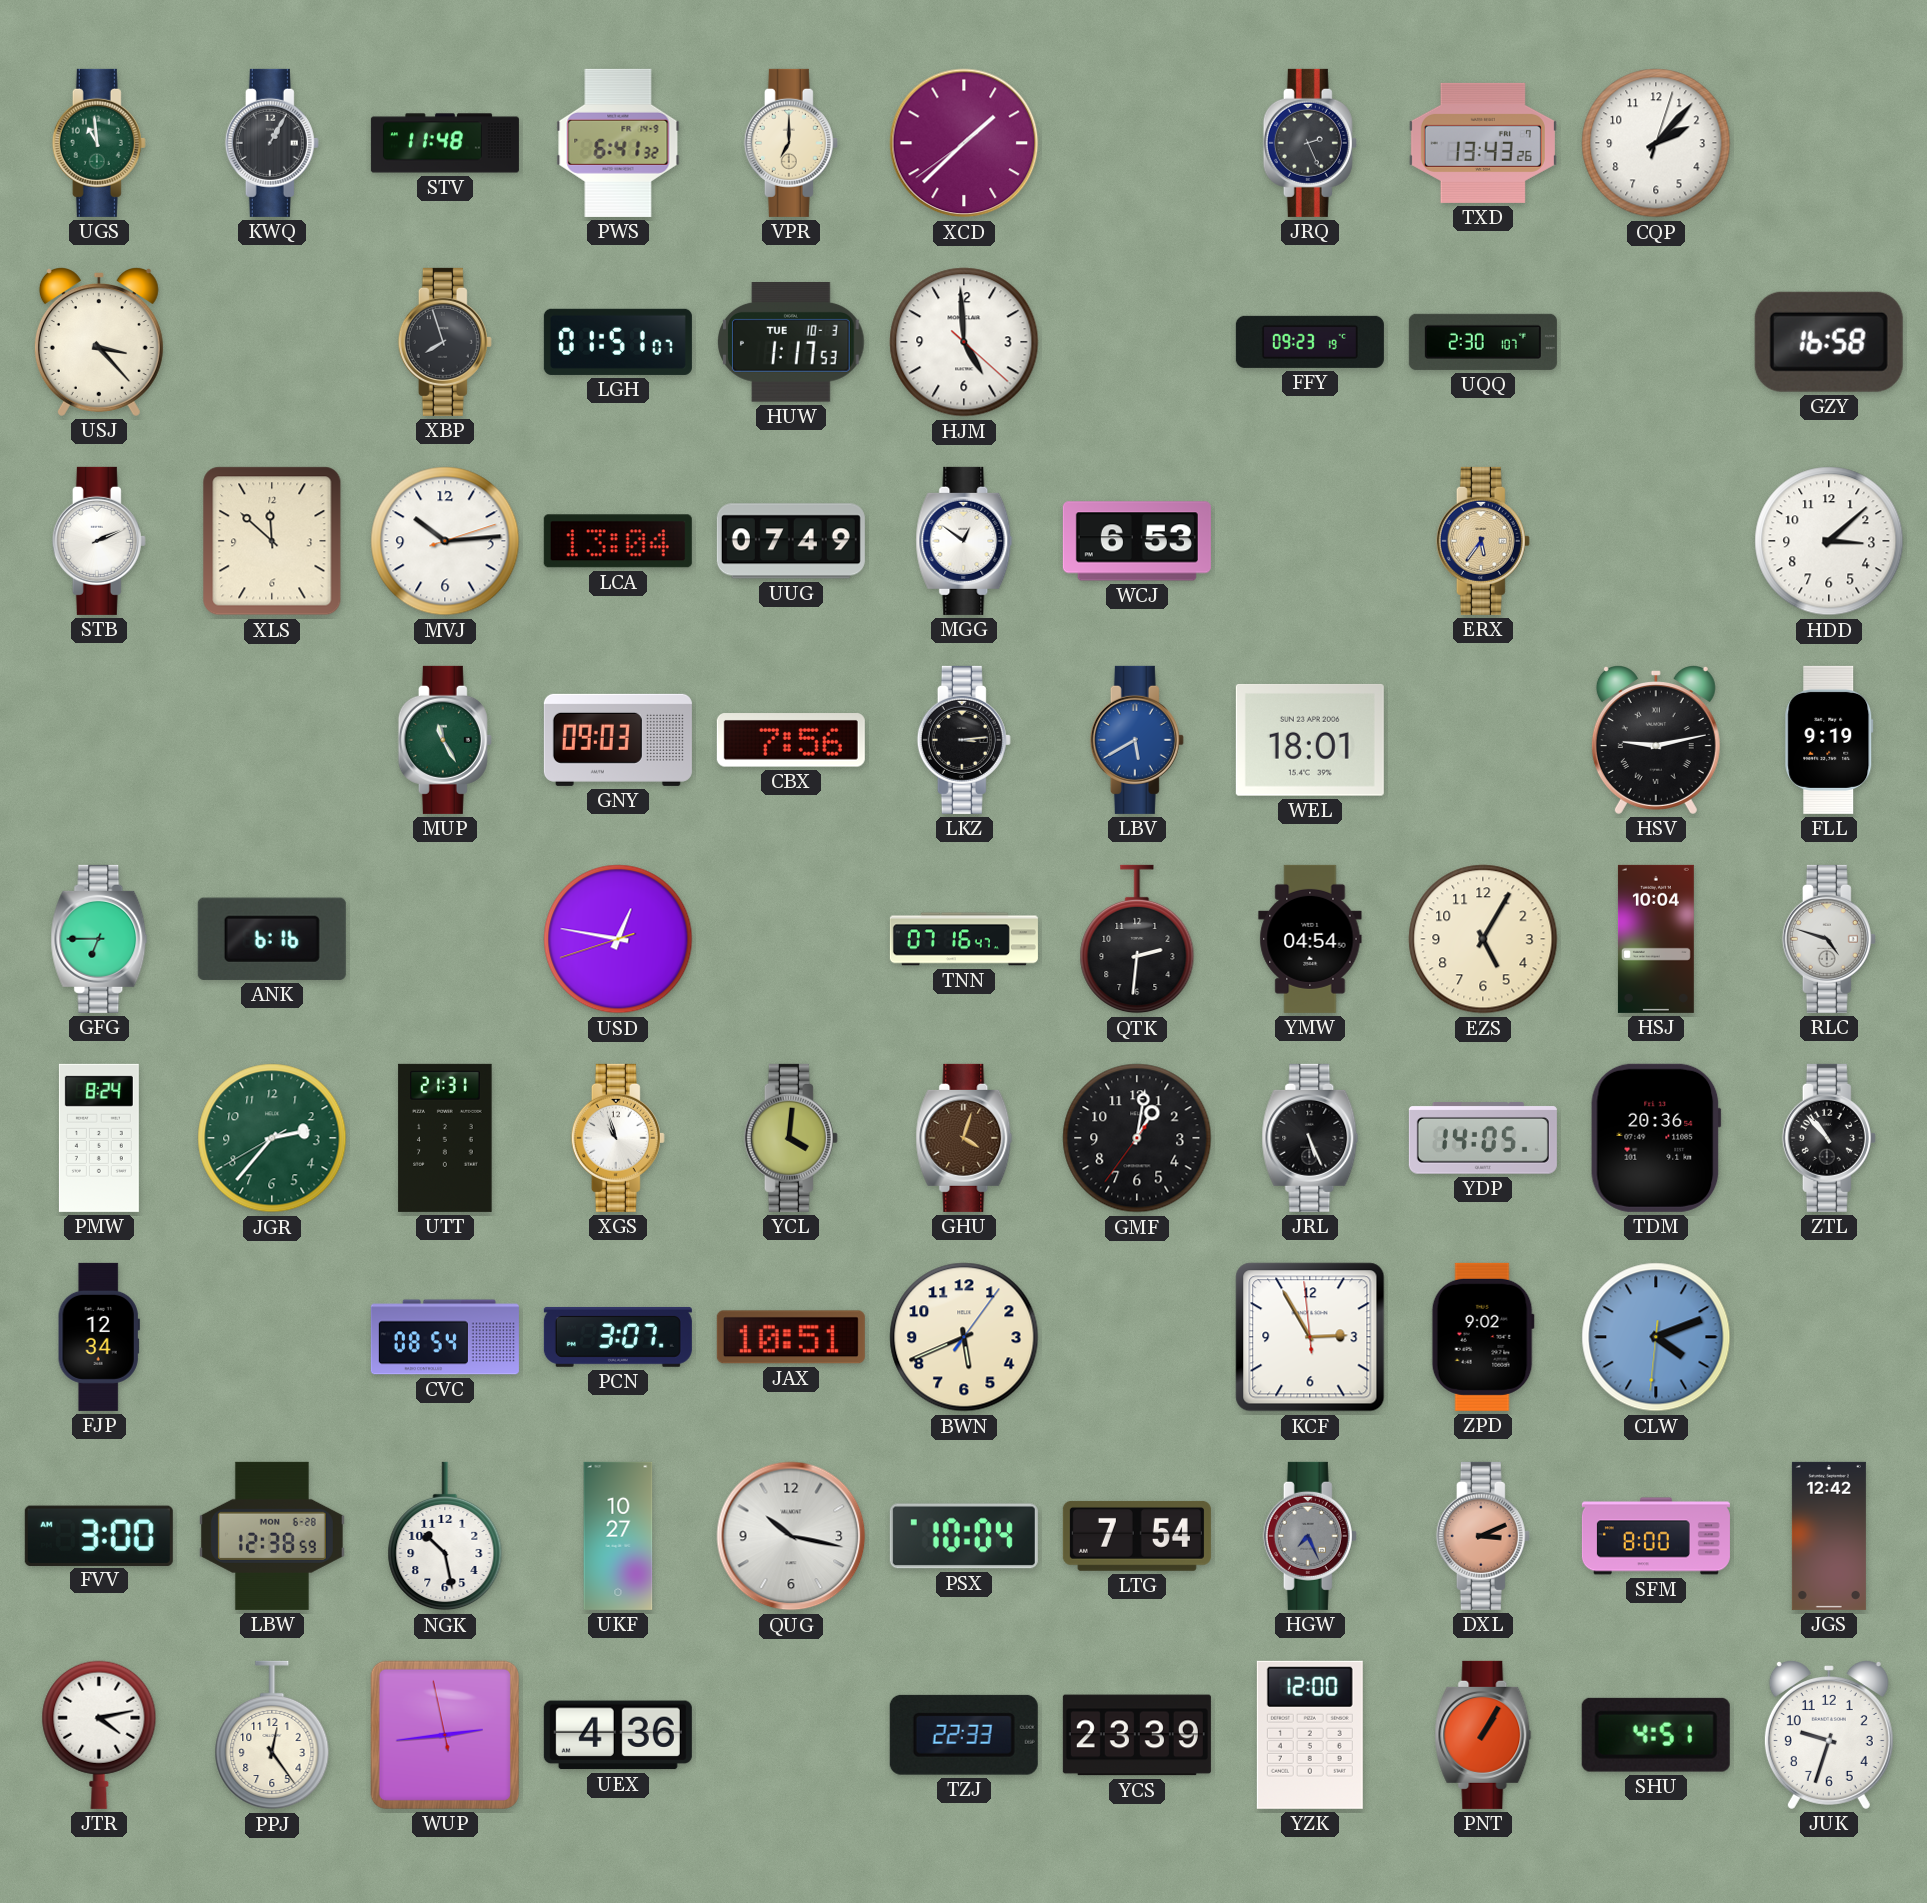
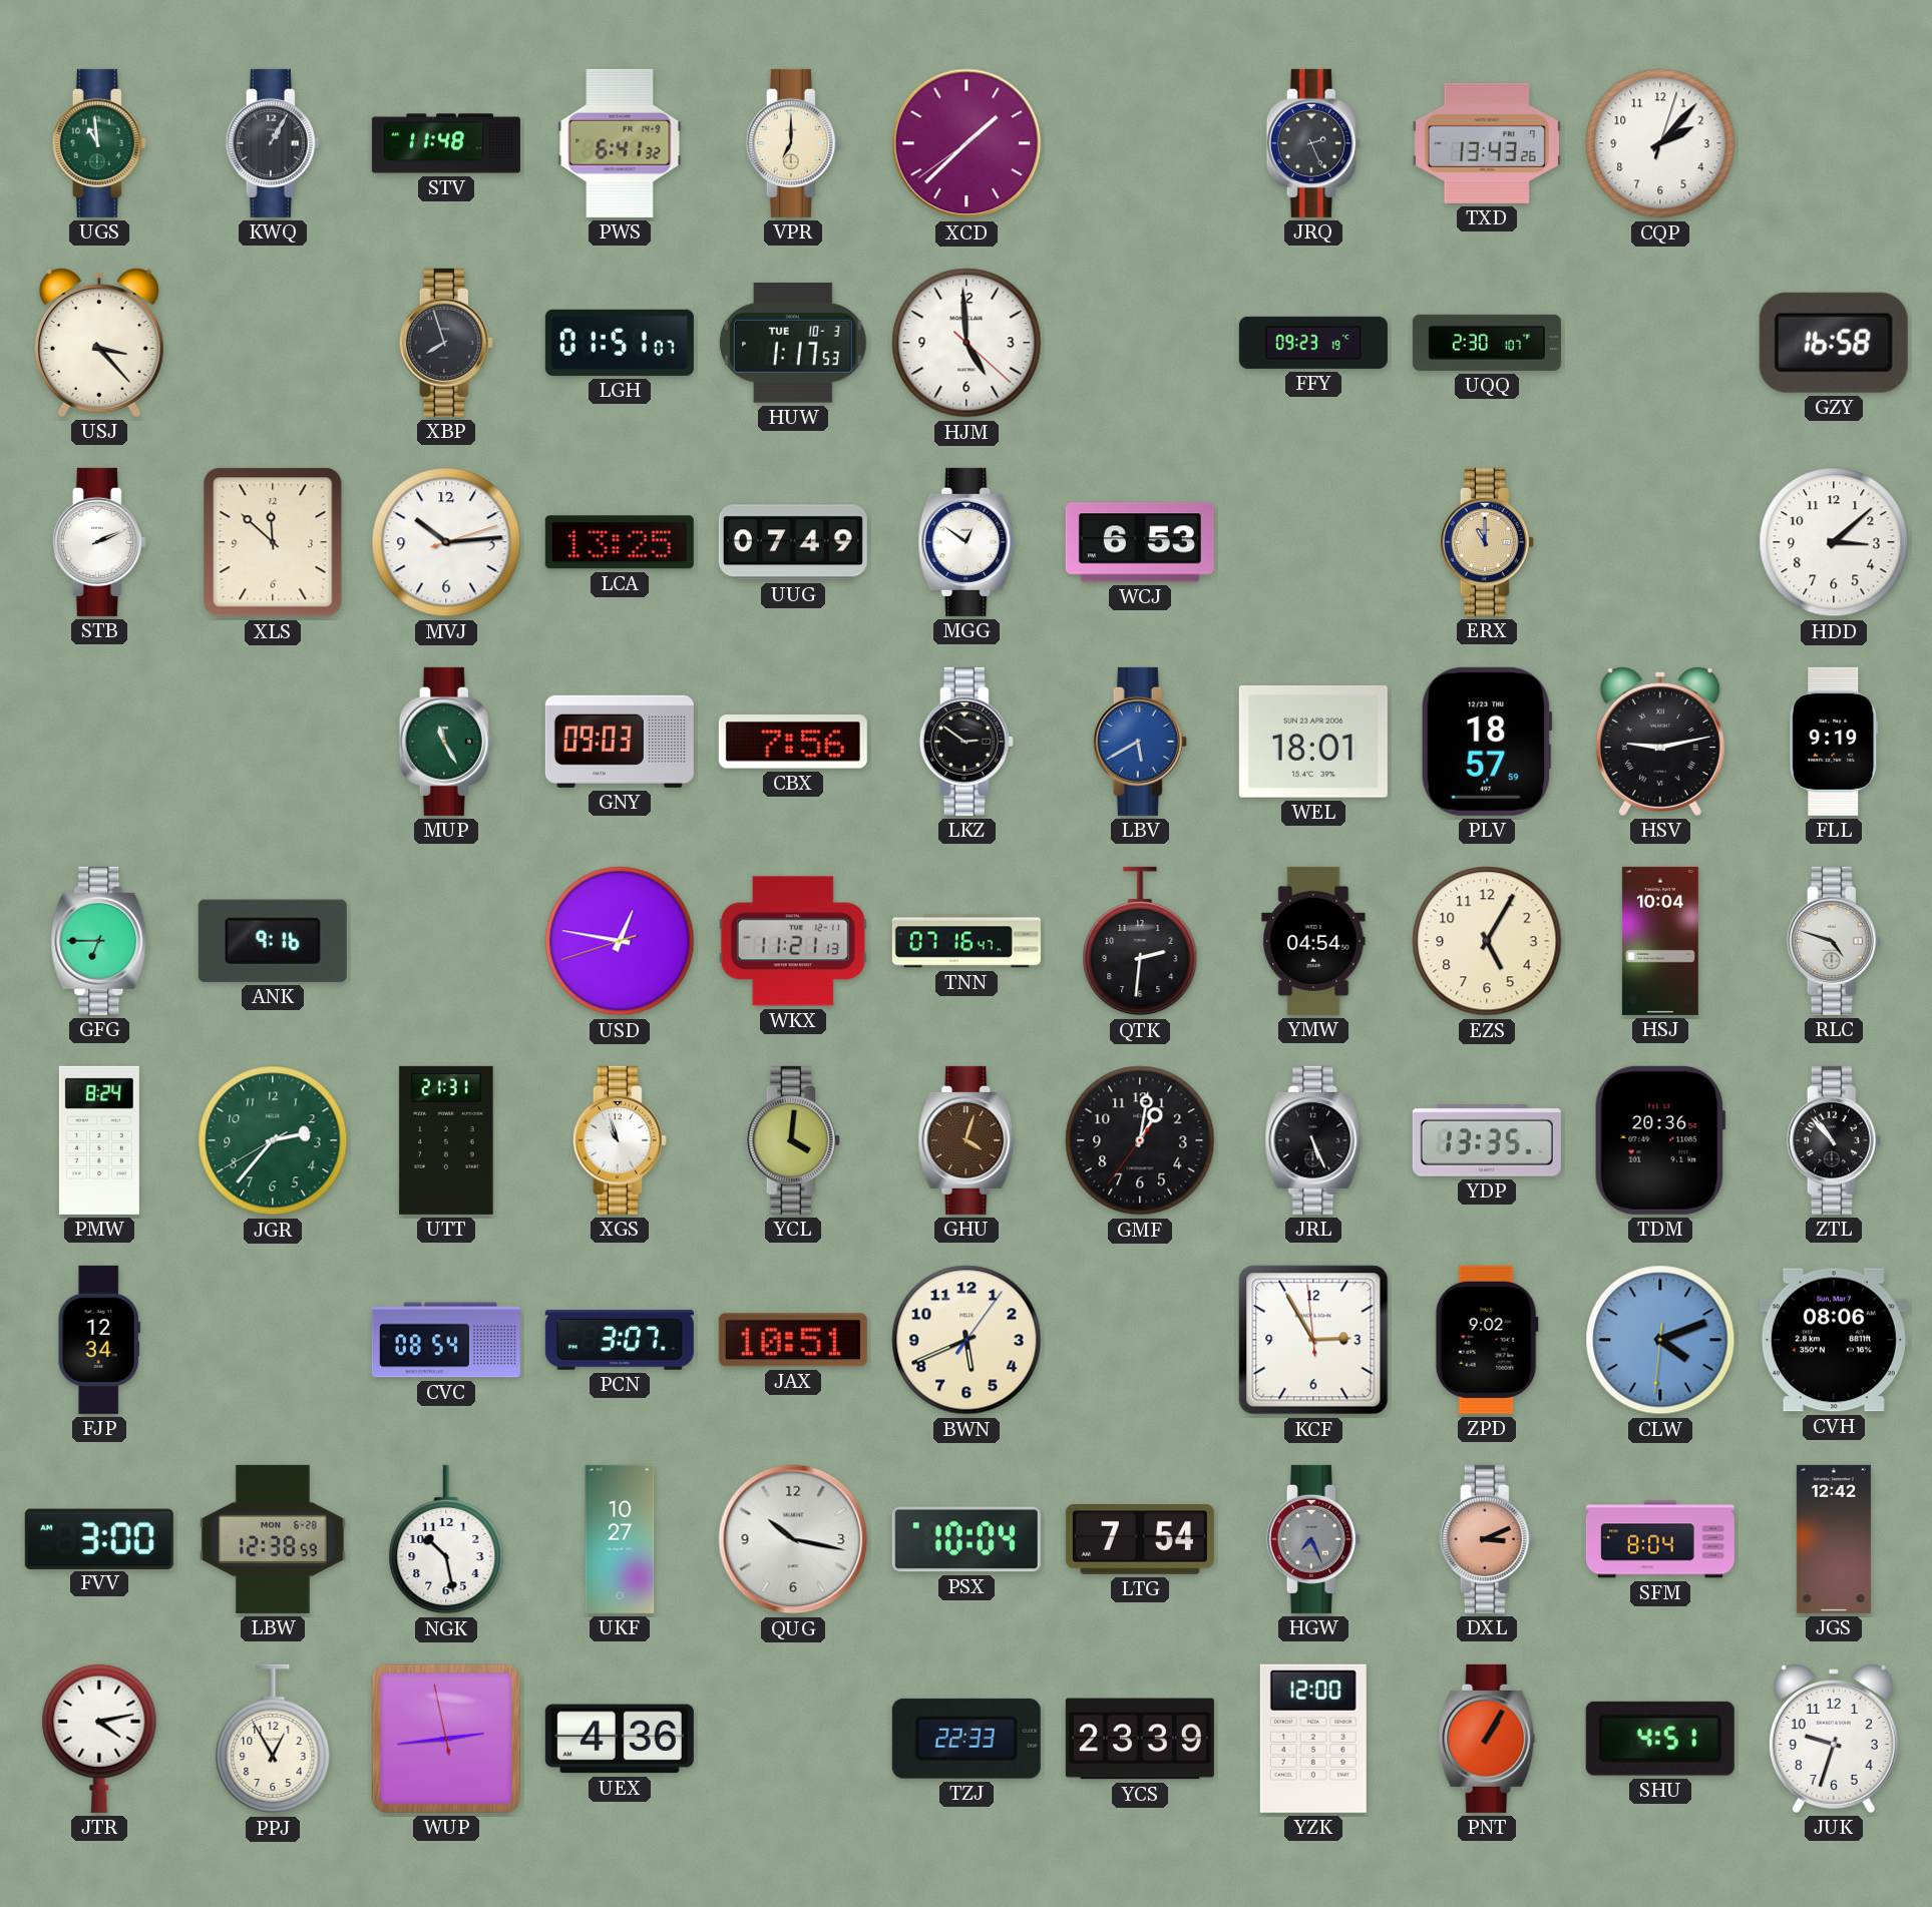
LCA: 13:04 -> 13:25
ERX: 5:36 -> 11:00
LKZ: 3:14 -> 2:51
PLV: none -> 18:57
ANK: 6:16 -> 9:16
WKX: none -> 11:21
YDP: 14:05 -> 13:35
CVH: none -> 08:06
SFM: 8:00 -> 8:04
PPJ: 12:24 -> 12:55
